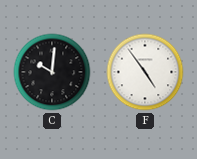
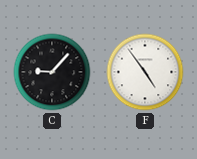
C: 10:01 -> 9:07
